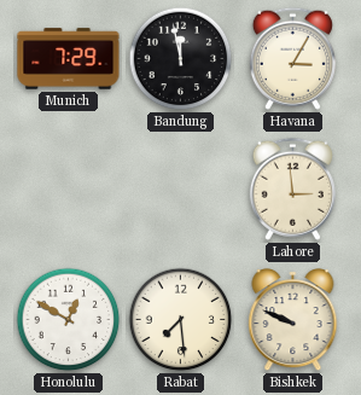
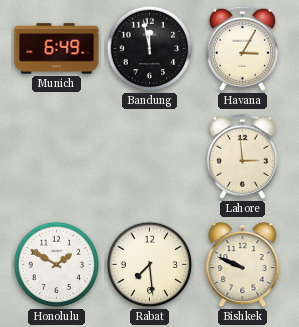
Munich: 7:29 -> 6:49
Honolulu: 12:50 -> 1:50
